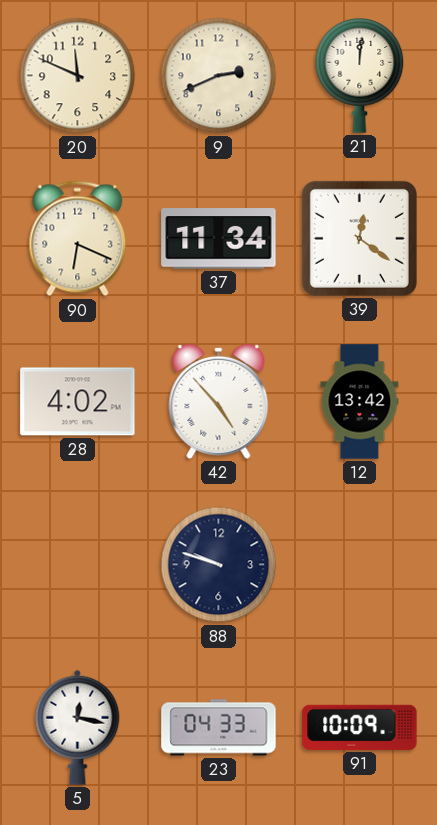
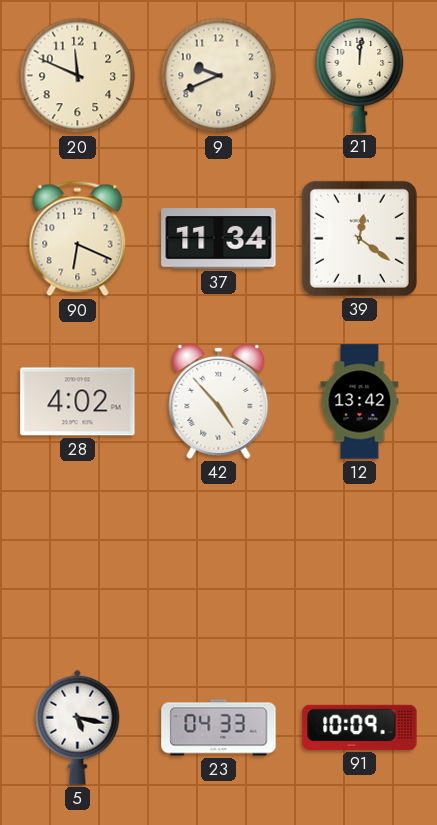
9: 2:41 -> 9:41
88: 9:48 -> none
5: 12:17 -> 5:17
